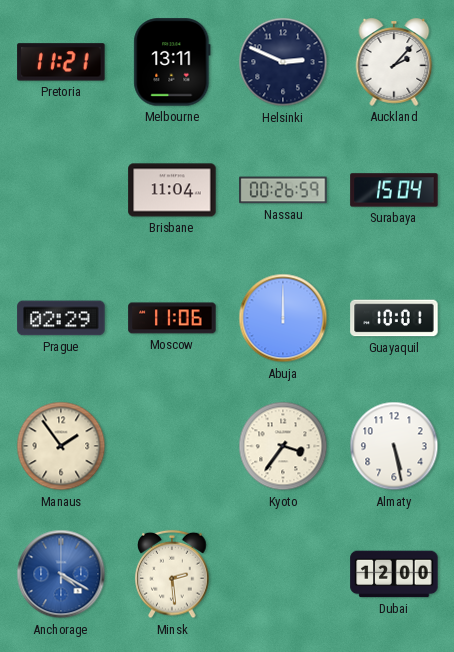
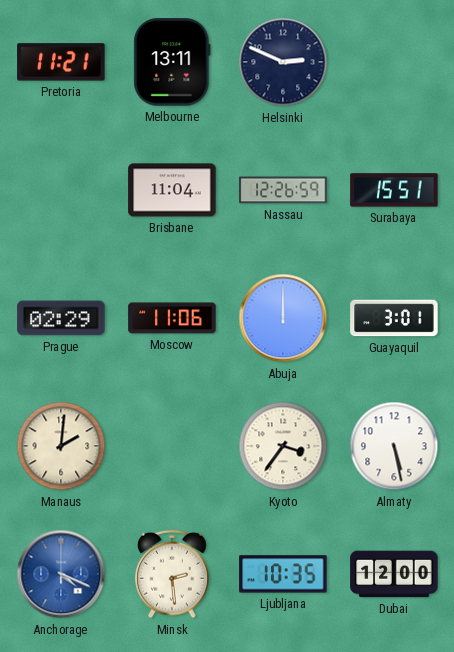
Auckland: 2:07 -> none
Nassau: 00:26 -> 12:26
Surabaya: 15:04 -> 15:51
Guayaquil: 10:01 -> 3:01
Manaus: 1:54 -> 2:01
Anchorage: 4:20 -> 4:19
Ljubljana: none -> 10:35
